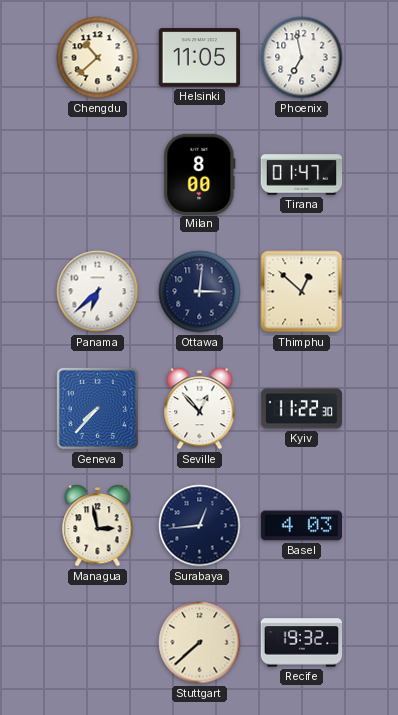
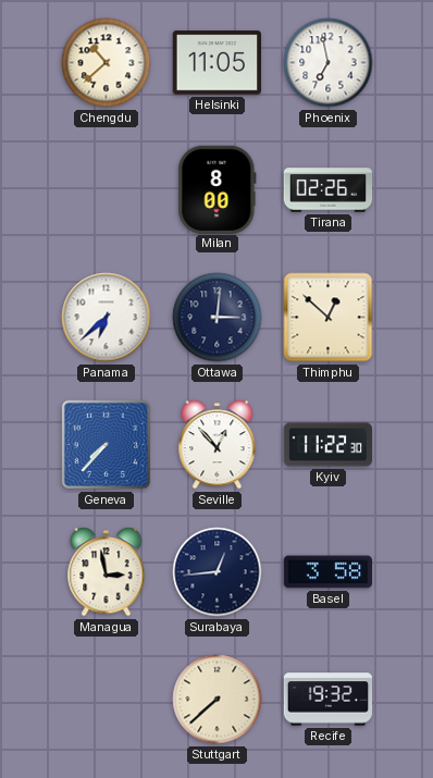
Tirana: 01:47 -> 02:26
Basel: 4:03 -> 3:58
